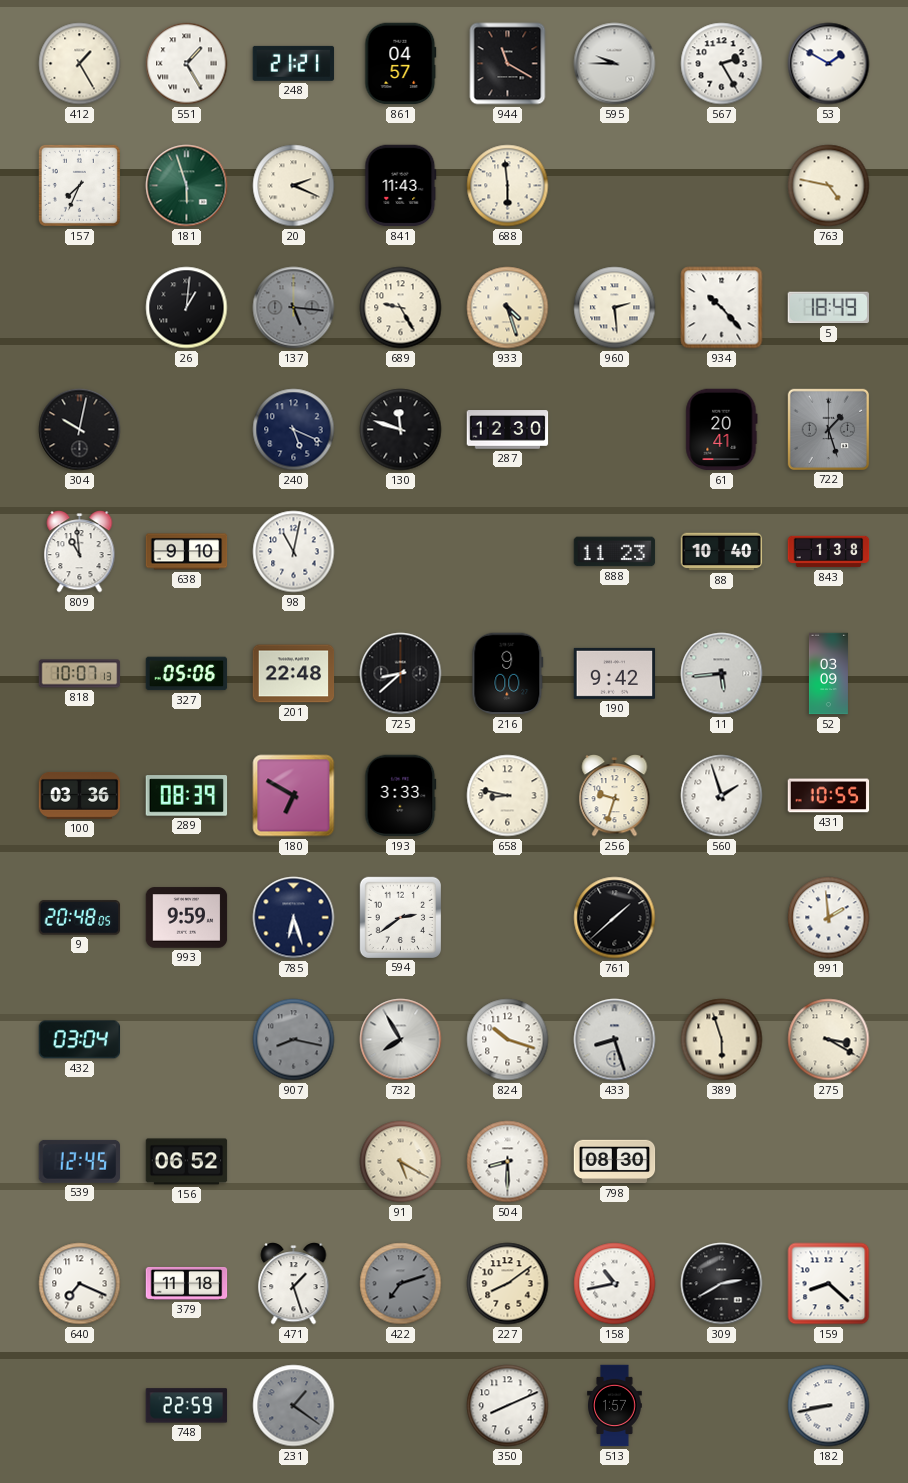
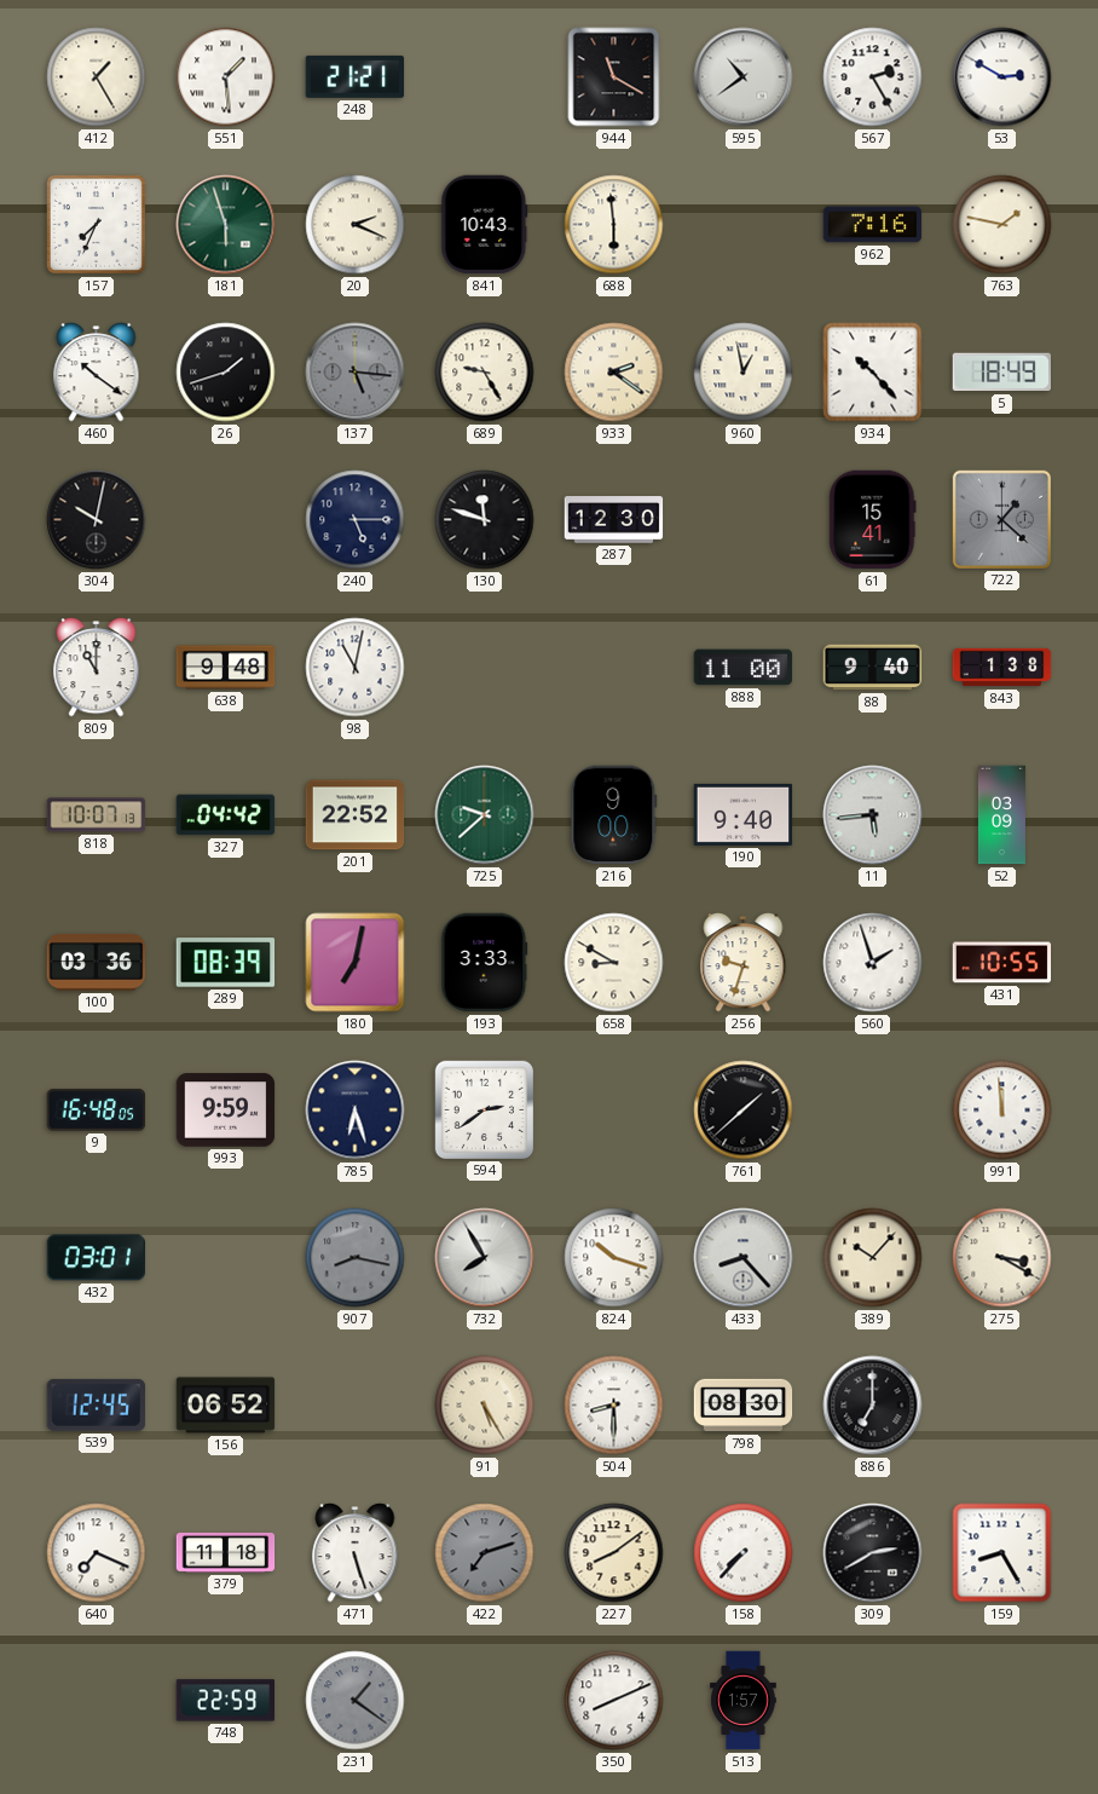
551: 1:25 -> 1:29
861: 04:57 -> none
595: 9:45 -> 10:39
53: 1:50 -> 2:50
841: 11:43 -> 10:43
962: none -> 7:16
763: 4:47 -> 1:47
460: none -> 10:21
26: 1:01 -> 1:42
933: 4:27 -> 2:21
960: 2:29 -> 12:58
240: 5:19 -> 5:15
61: 20:41 -> 15:41
722: 1:27 -> 1:22
809: 10:59 -> 11:00
638: 9:10 -> 9:48
888: 11:23 -> 11:00
88: 10:40 -> 9:40
327: 05:06 -> 04:42
201: 22:48 -> 22:52
725: 8:38 -> 9:38
725 dial: black -> green
190: 9:42 -> 9:40
180: 6:50 -> 7:02
658: 8:47 -> 8:50
9: 20:48 -> 16:48
991: 1:59 -> 11:59
432: 03:04 -> 03:01
433: 8:27 -> 8:23
389: 5:57 -> 10:07
91: 5:20 -> 5:25
886: none -> 7:00
471: 1:27 -> 5:27
158: 10:43 -> 7:37
159: 8:22 -> 8:25
182: 8:43 -> none
